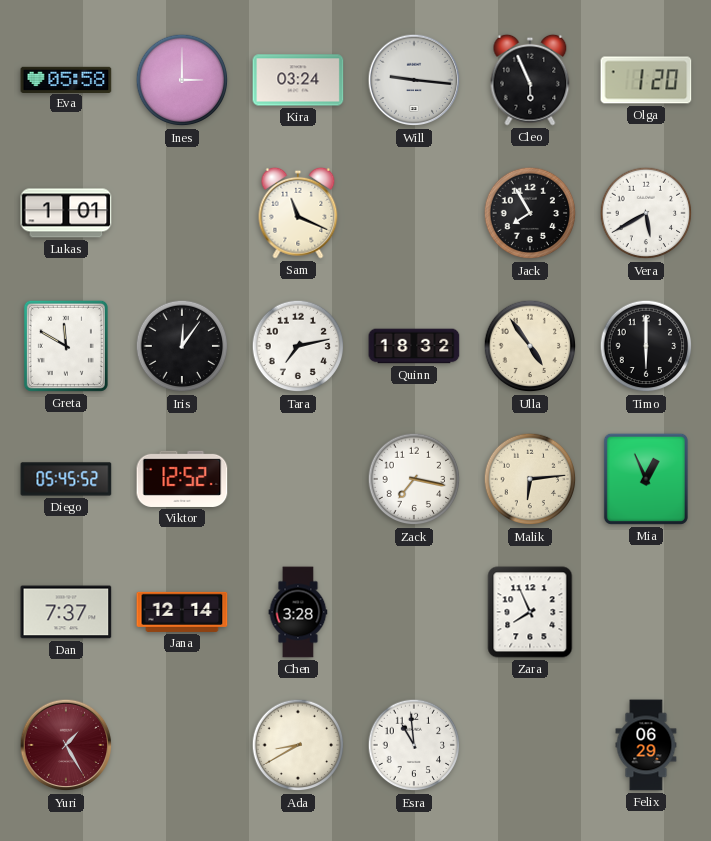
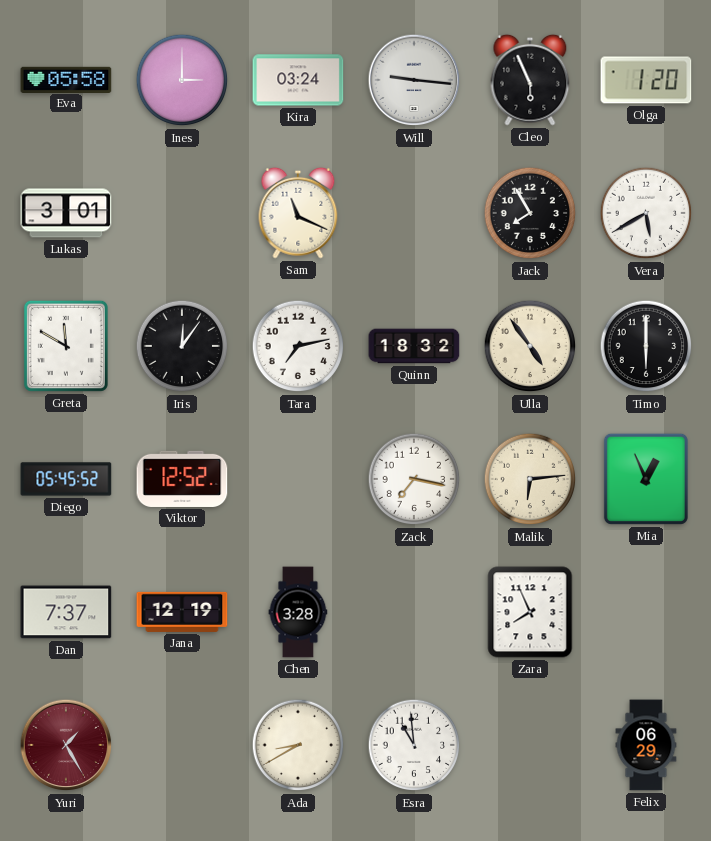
Lukas: 1:01 -> 3:01
Jana: 12:14 -> 12:19
